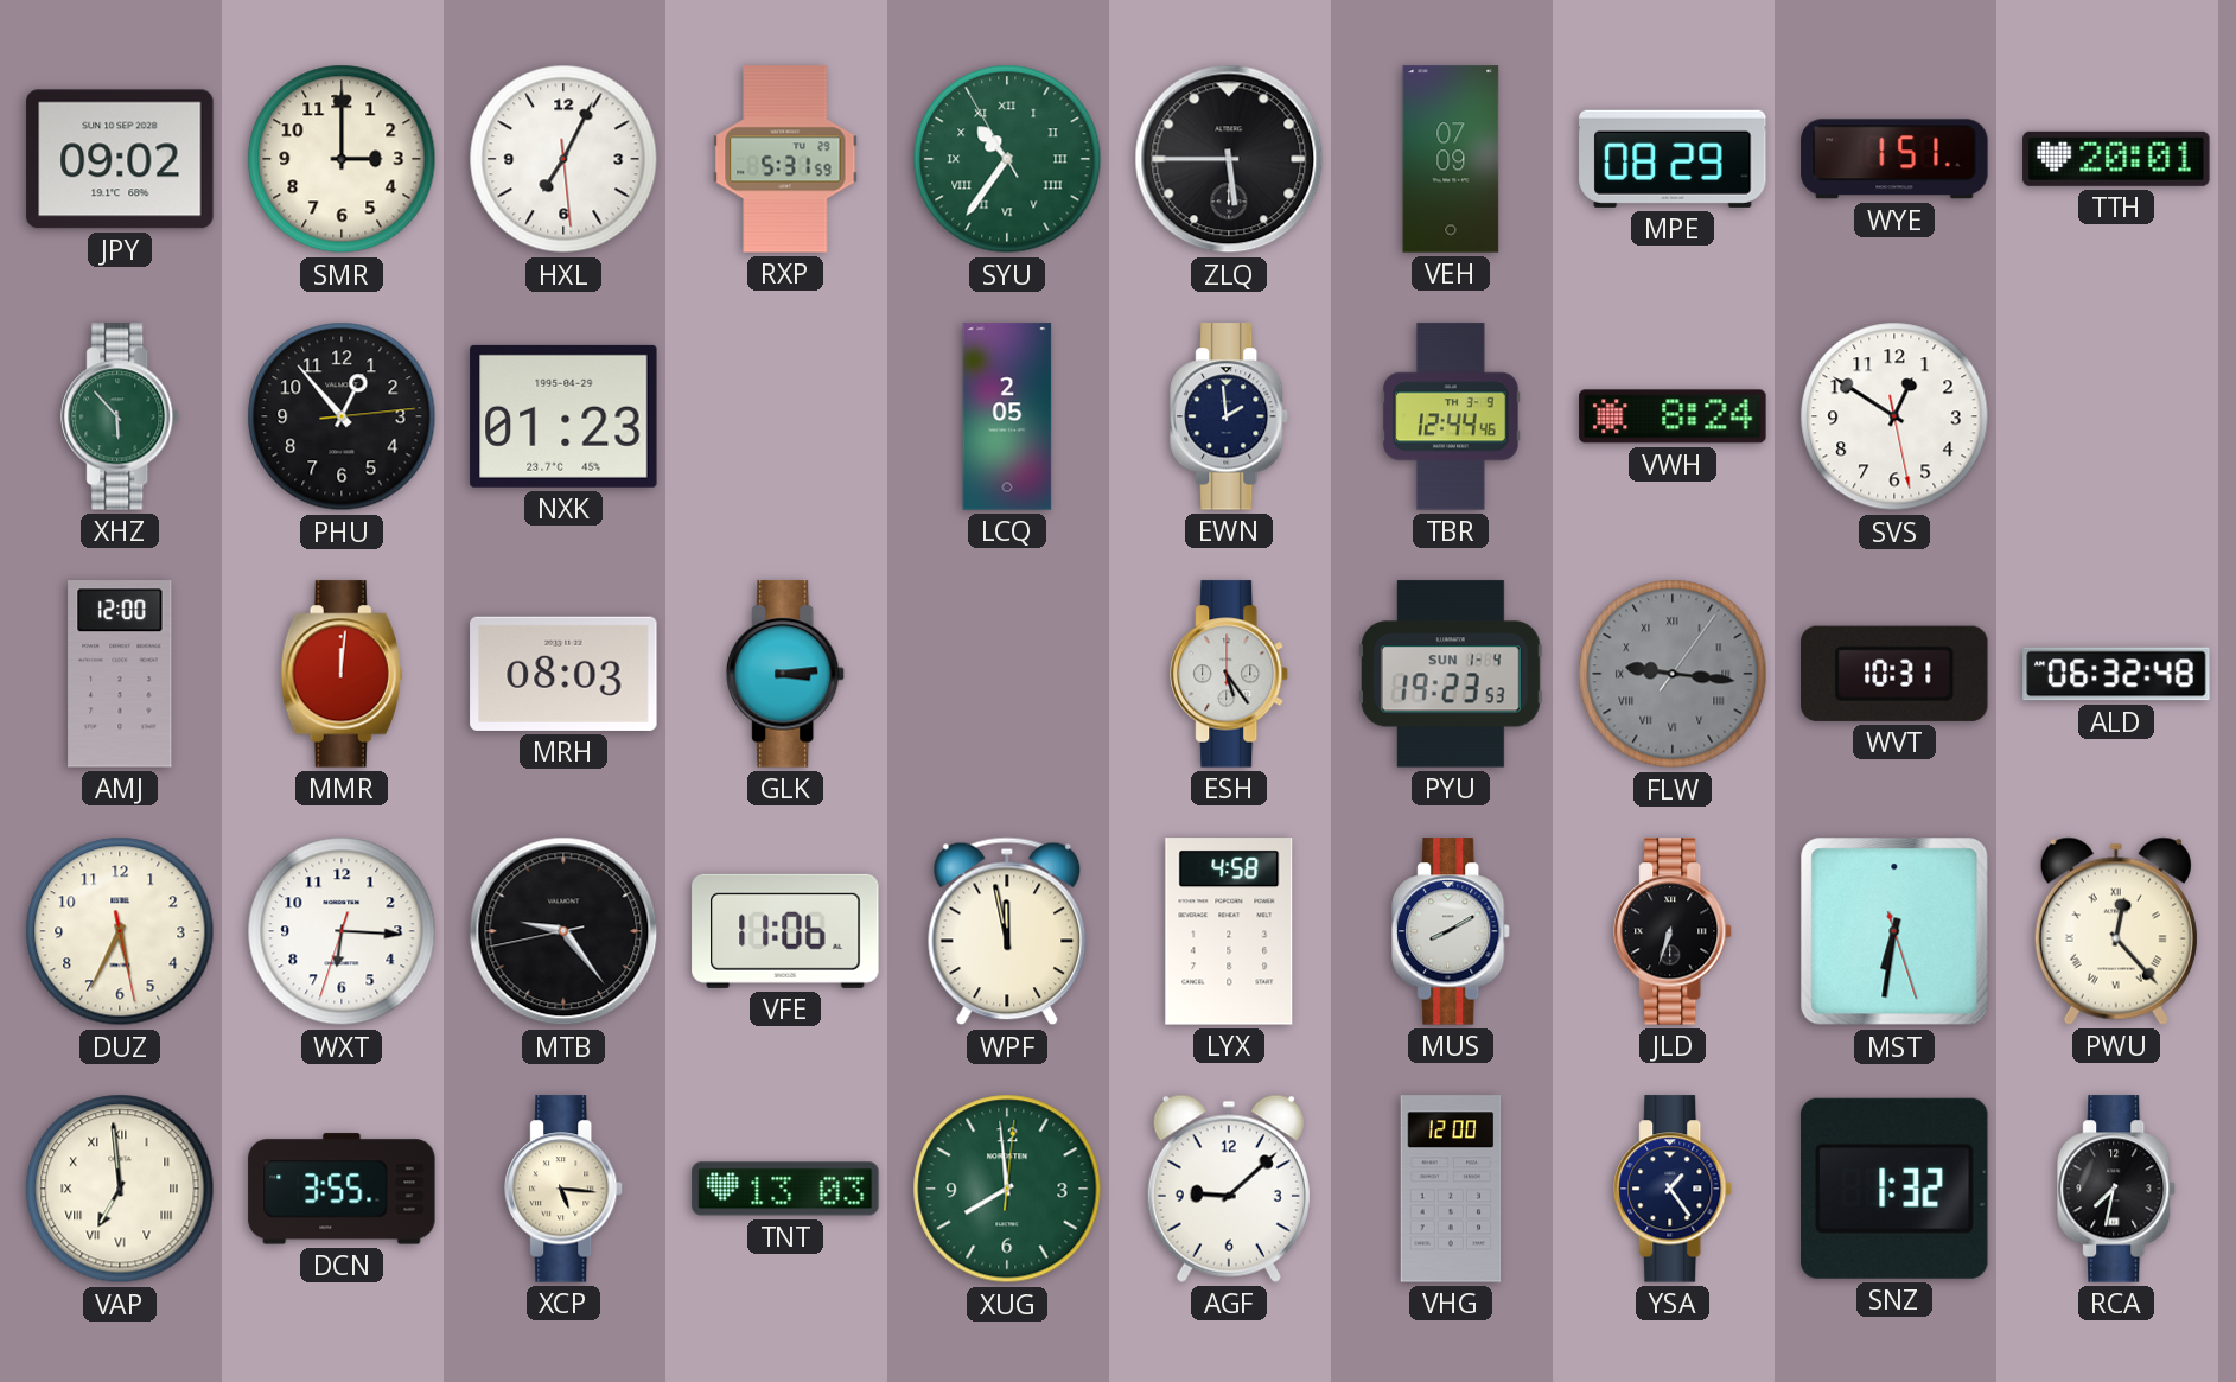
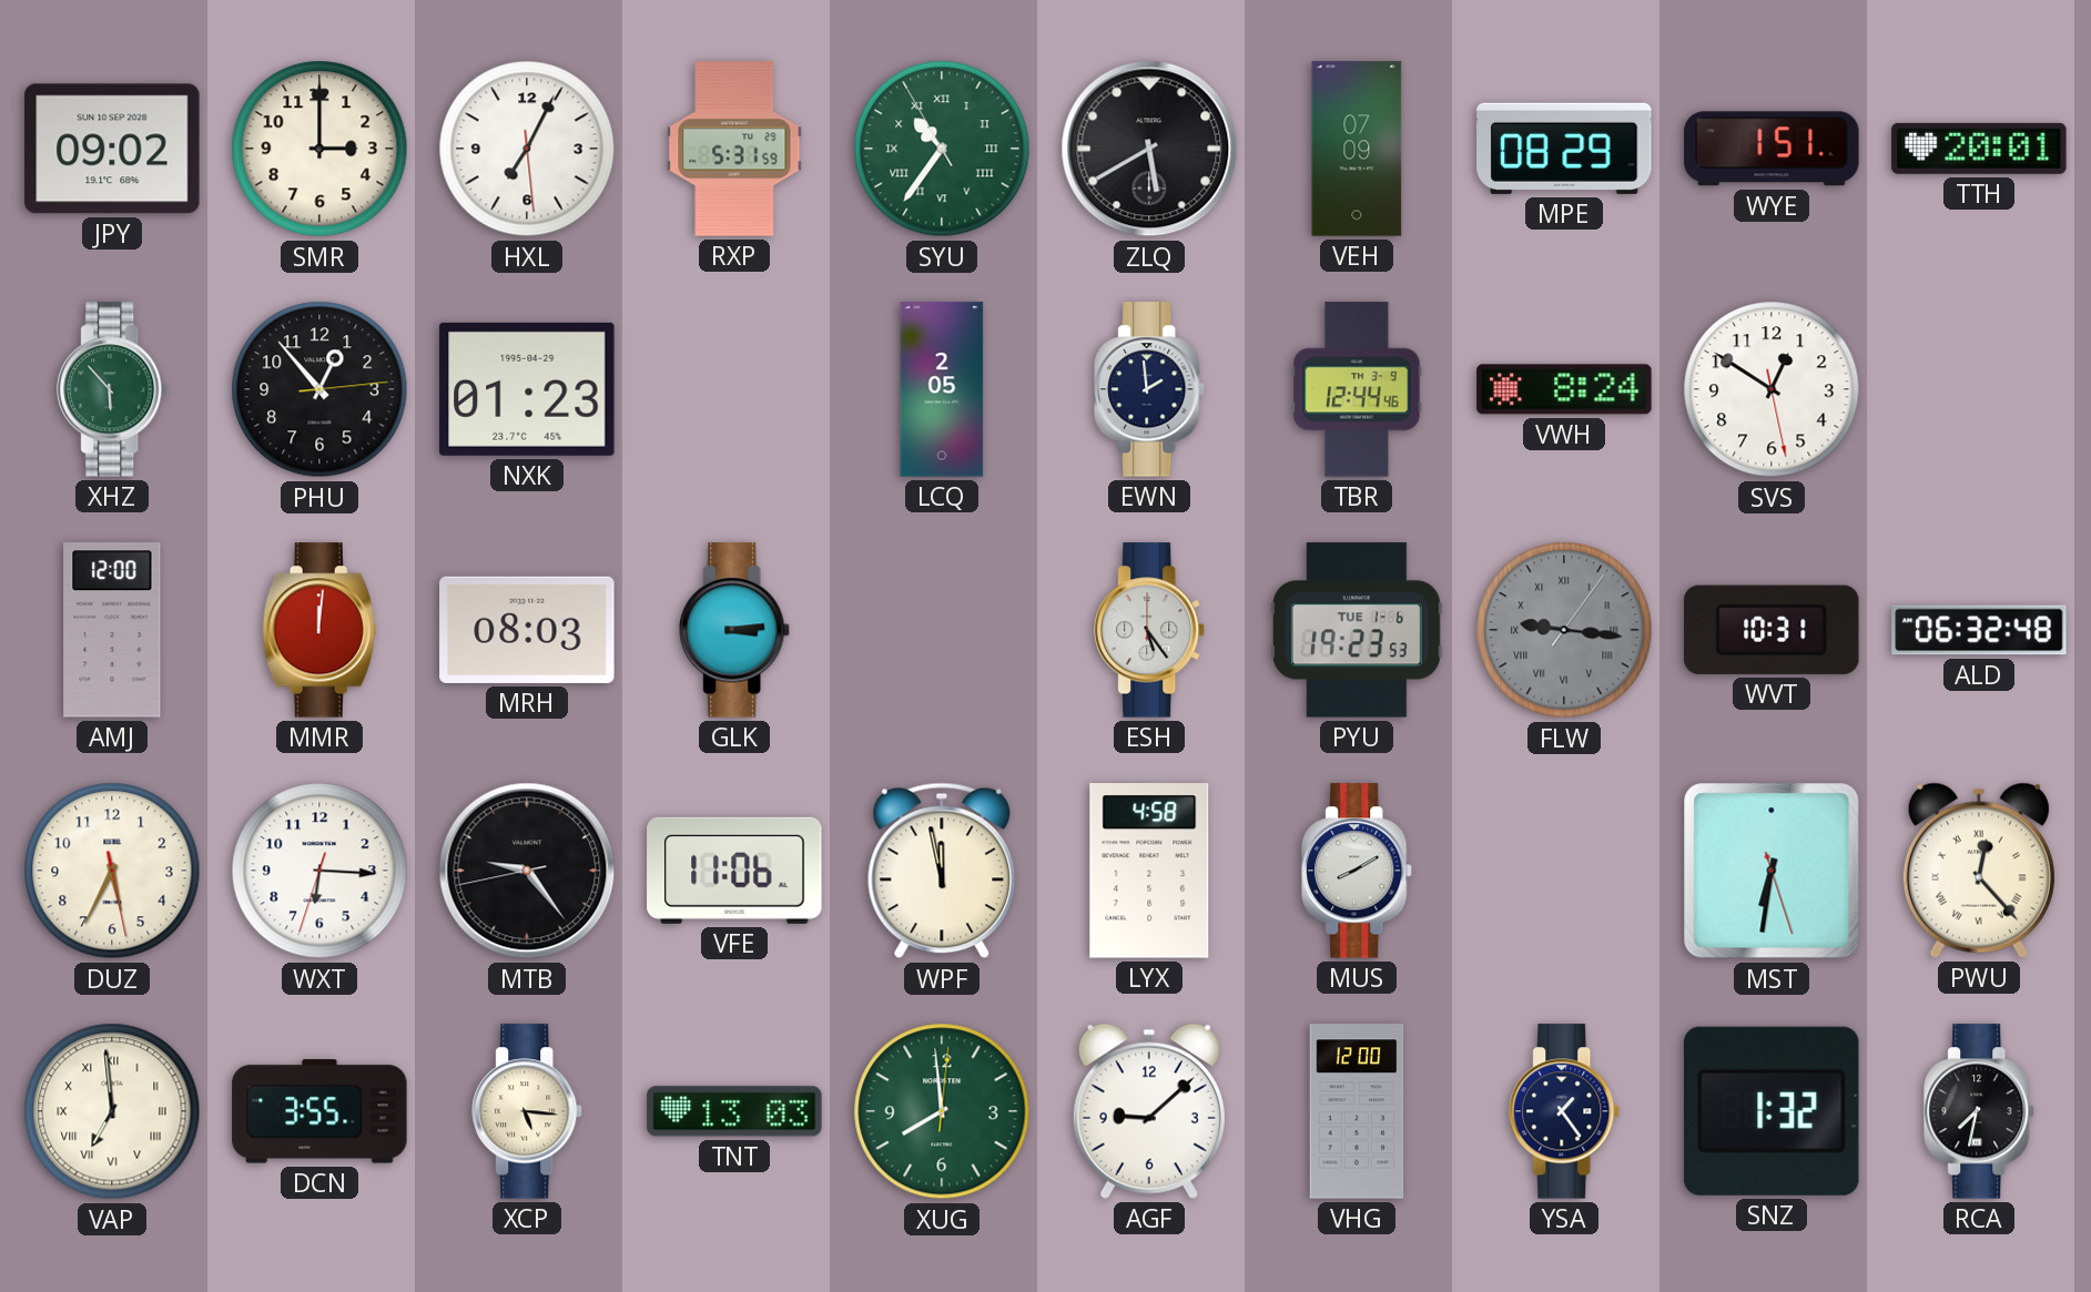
ZLQ: 5:45 -> 5:40
PYU date: SUN 1-4 -> TUE 1-6
JLD: 6:33 -> none
